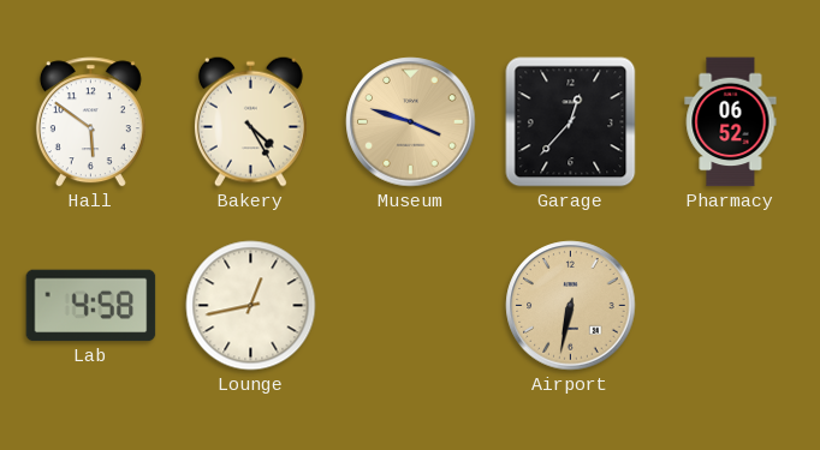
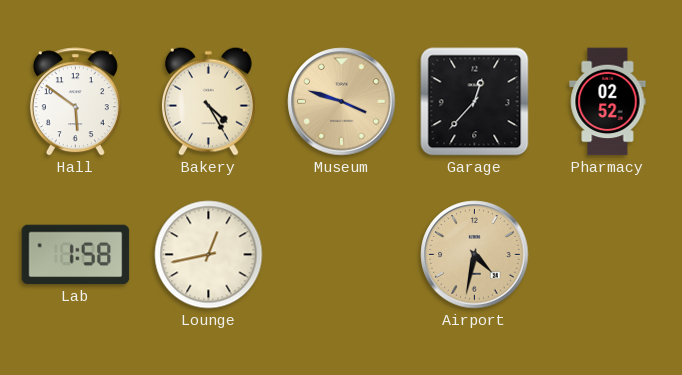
Pharmacy: 06:52 -> 02:52
Lab: 4:58 -> 1:58
Airport: 6:32 -> 4:32
